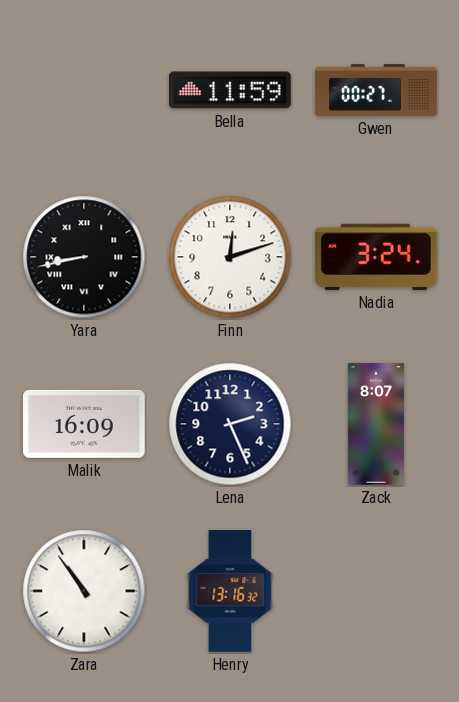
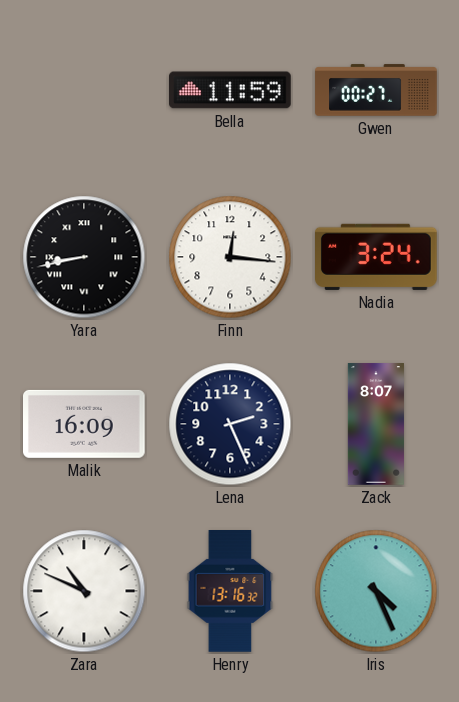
Finn: 12:12 -> 12:16
Zara: 10:54 -> 10:49
Iris: none -> 4:26
